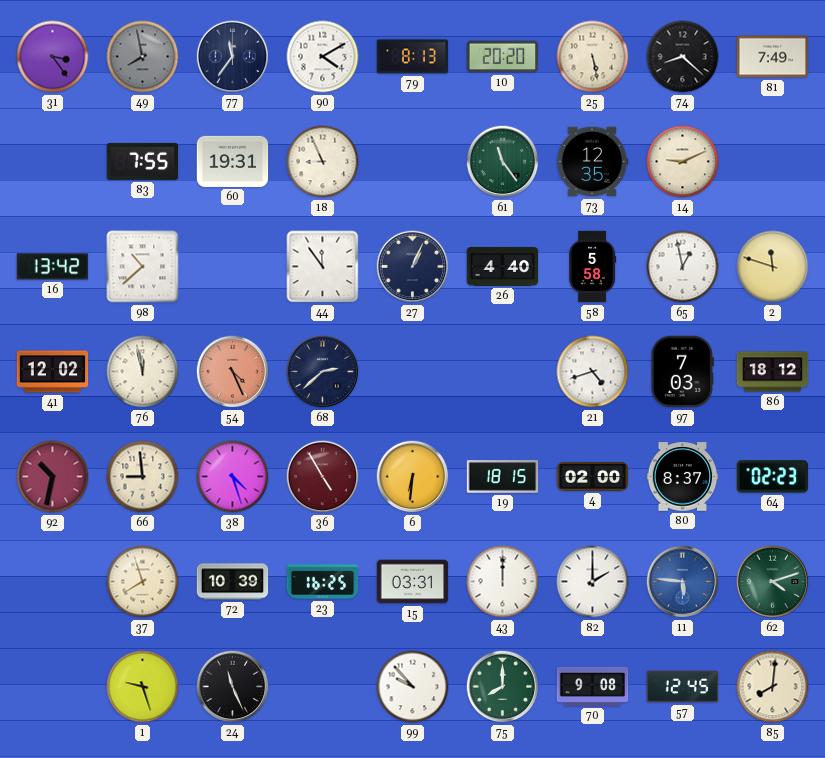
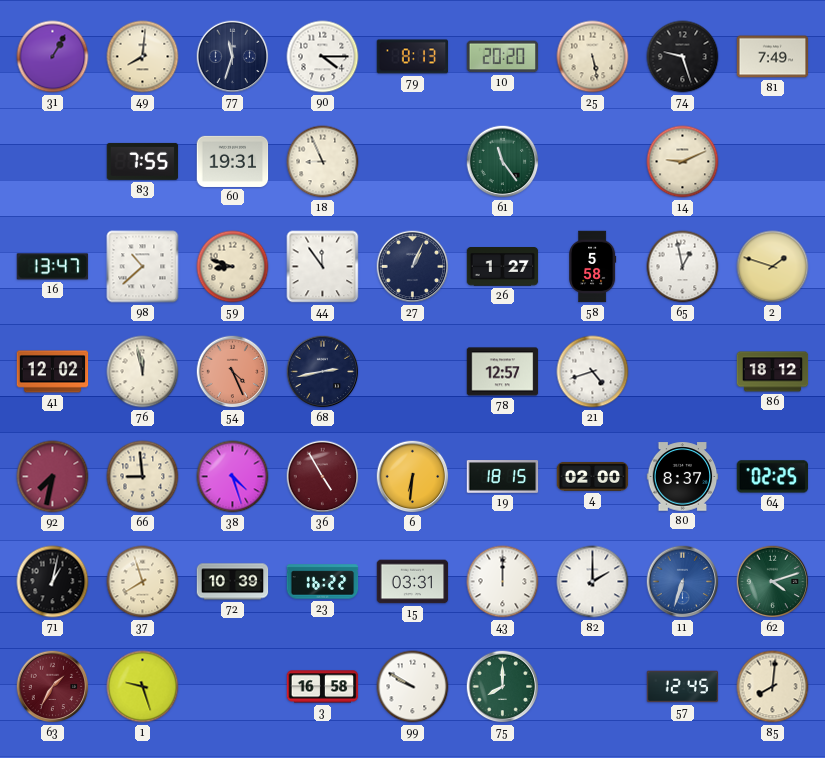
31: 3:24 -> 1:05
49: 7:58 -> 8:01
49 dial: grey -> cream
77: 11:36 -> 11:33
90: 4:10 -> 4:15
74: 8:22 -> 9:27
73: 12:35 -> none
16: 13:42 -> 13:47
59: none -> 8:48
26: 4:40 -> 1:27
2: 11:48 -> 1:48
68: 2:38 -> 2:43
78: none -> 12:57
97: 7:03 -> none
92: 10:32 -> 7:32
64: 02:23 -> 02:25
71: none -> 1:02
23: 16:25 -> 16:22
11: 5:46 -> 6:33
63: none -> 1:35
24: 11:26 -> none
3: none -> 16:58
99: 9:53 -> 9:50
70: 9:08 -> none
